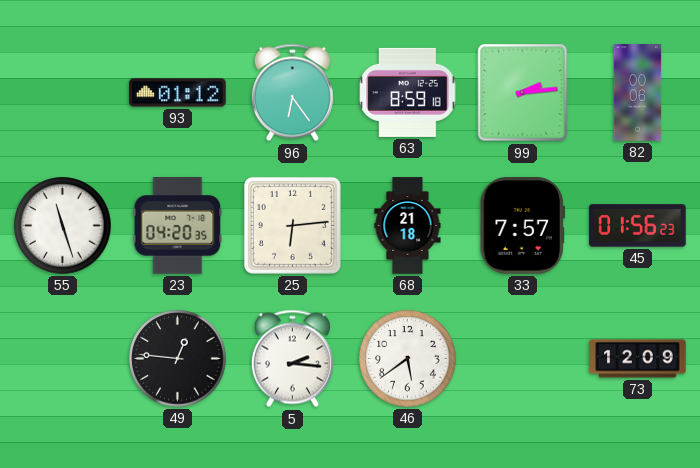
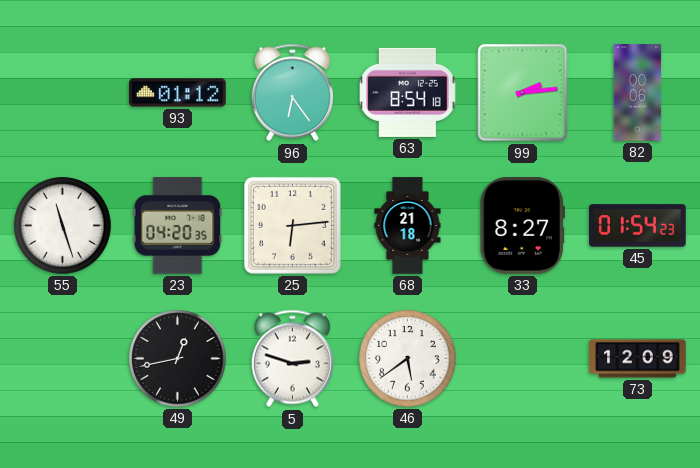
63: 8:59 -> 8:54
33: 7:57 -> 8:27
45: 01:56 -> 01:54
49: 12:46 -> 12:43
5: 2:16 -> 2:48
